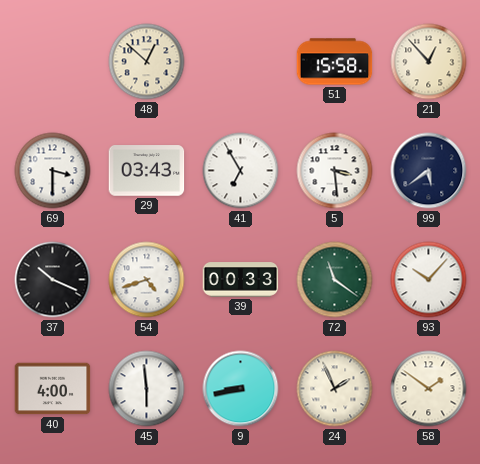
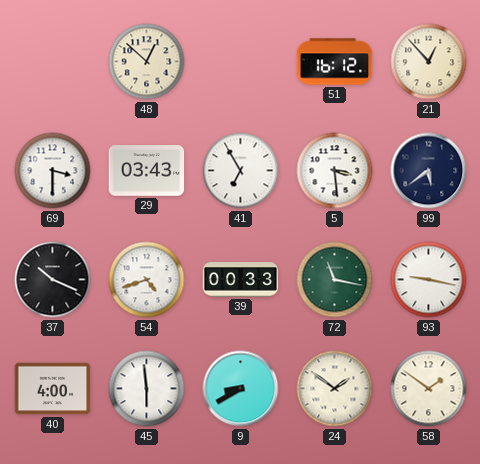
51: 15:58 -> 16:12
72: 11:21 -> 11:17
93: 10:07 -> 9:17
9: 8:43 -> 8:40
24: 1:56 -> 1:51
